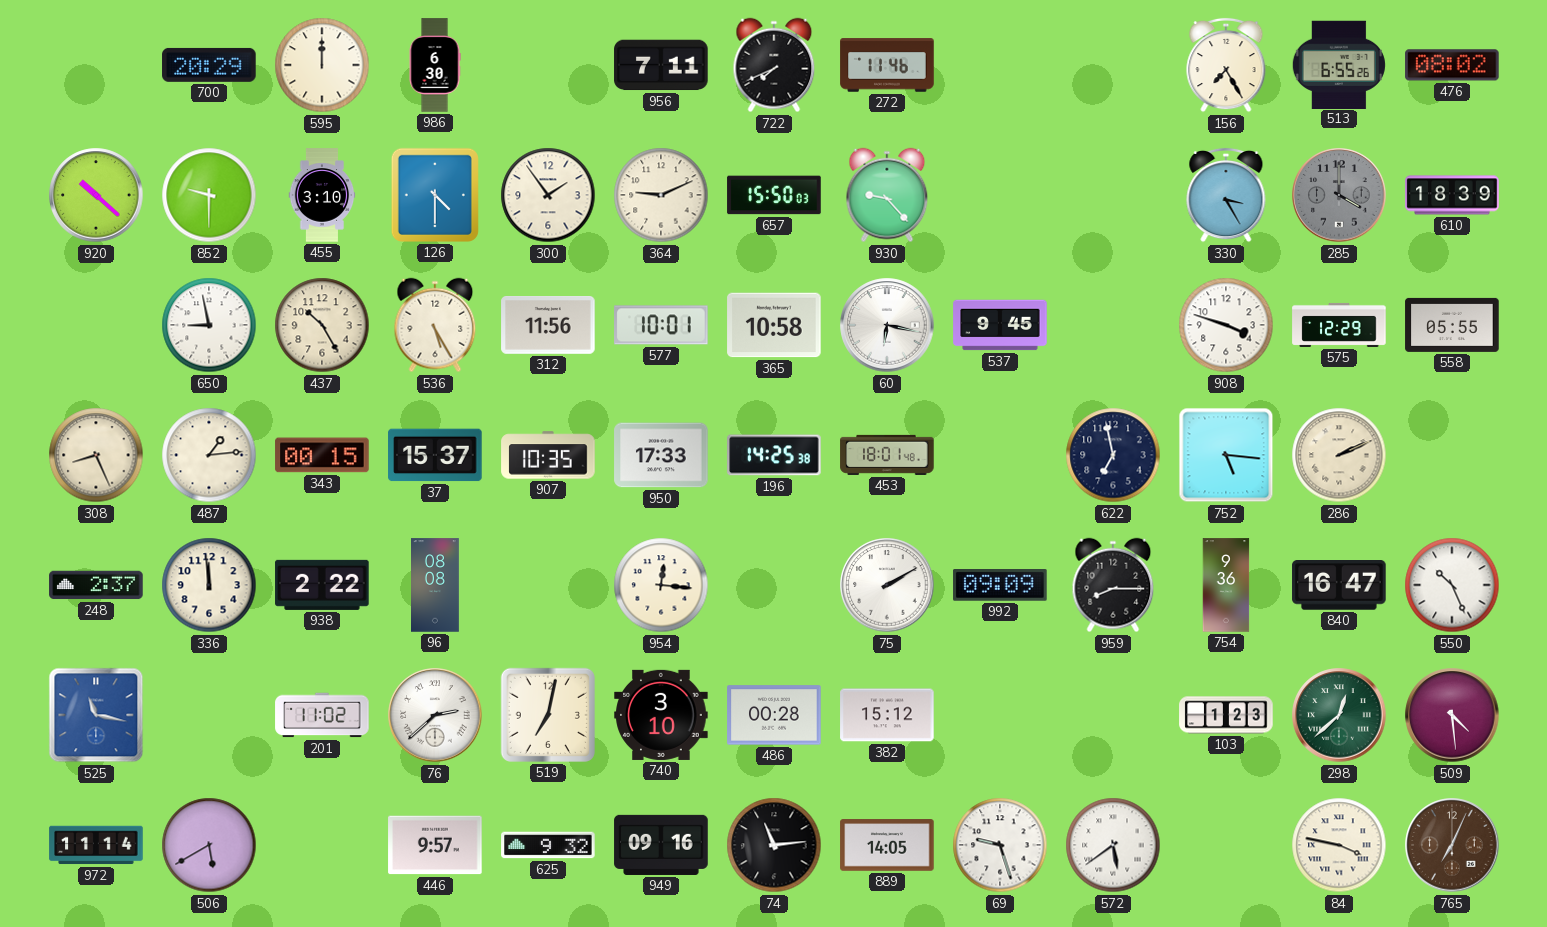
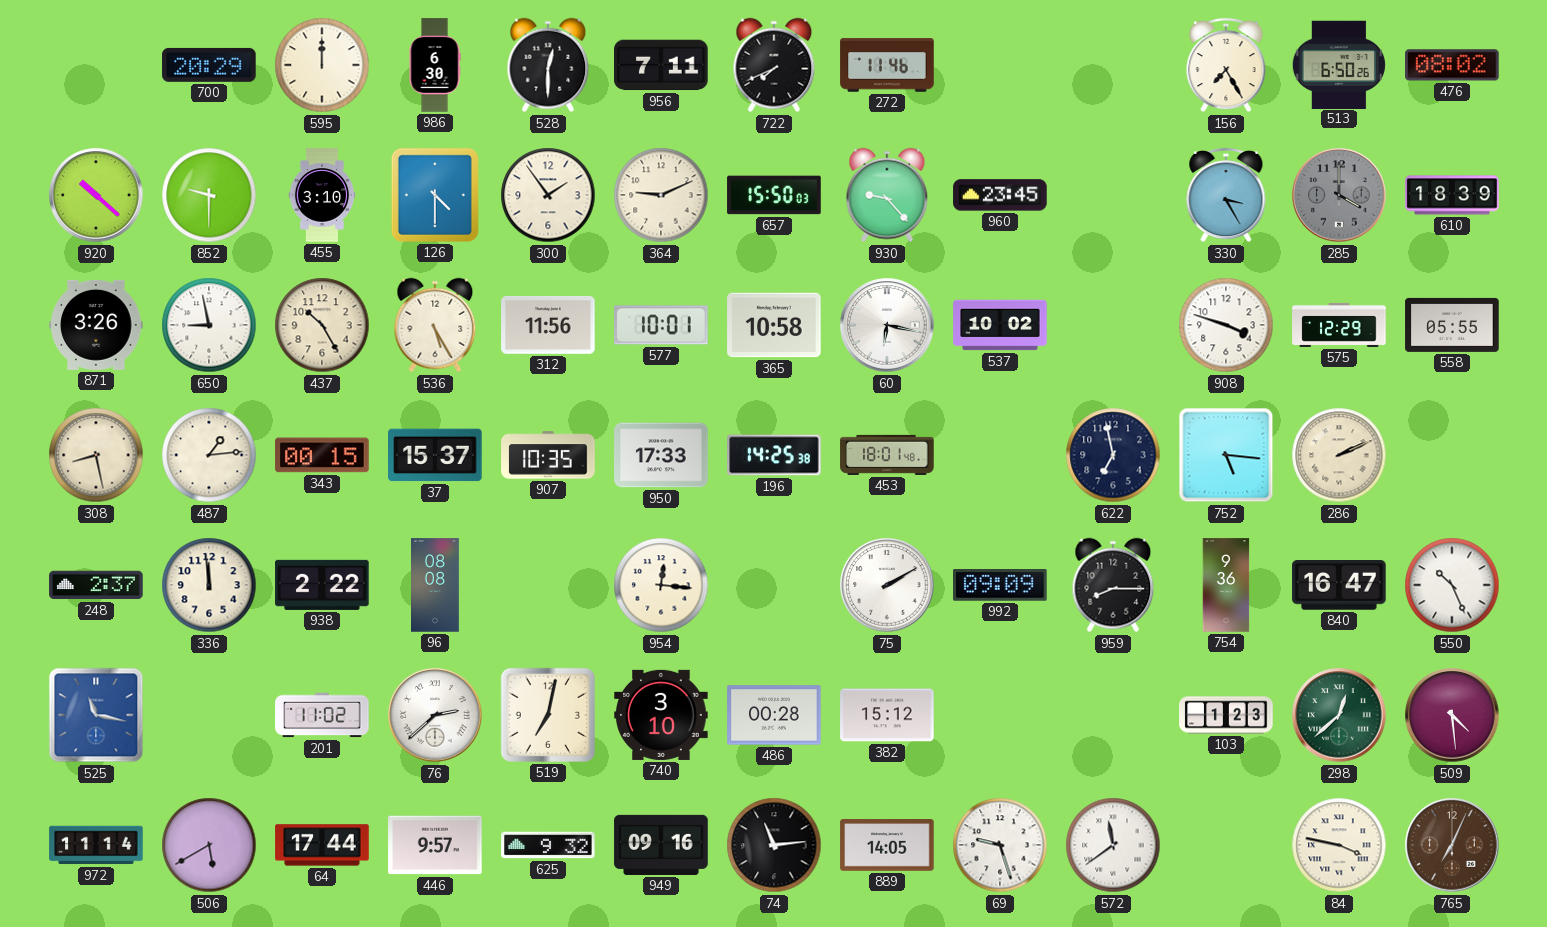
528: none -> 12:30
513: 6:55 -> 6:50
960: none -> 23:45
871: none -> 3:26
537: 9:45 -> 10:02
308: 8:26 -> 8:28
64: none -> 17:44
572: 5:39 -> 11:39
